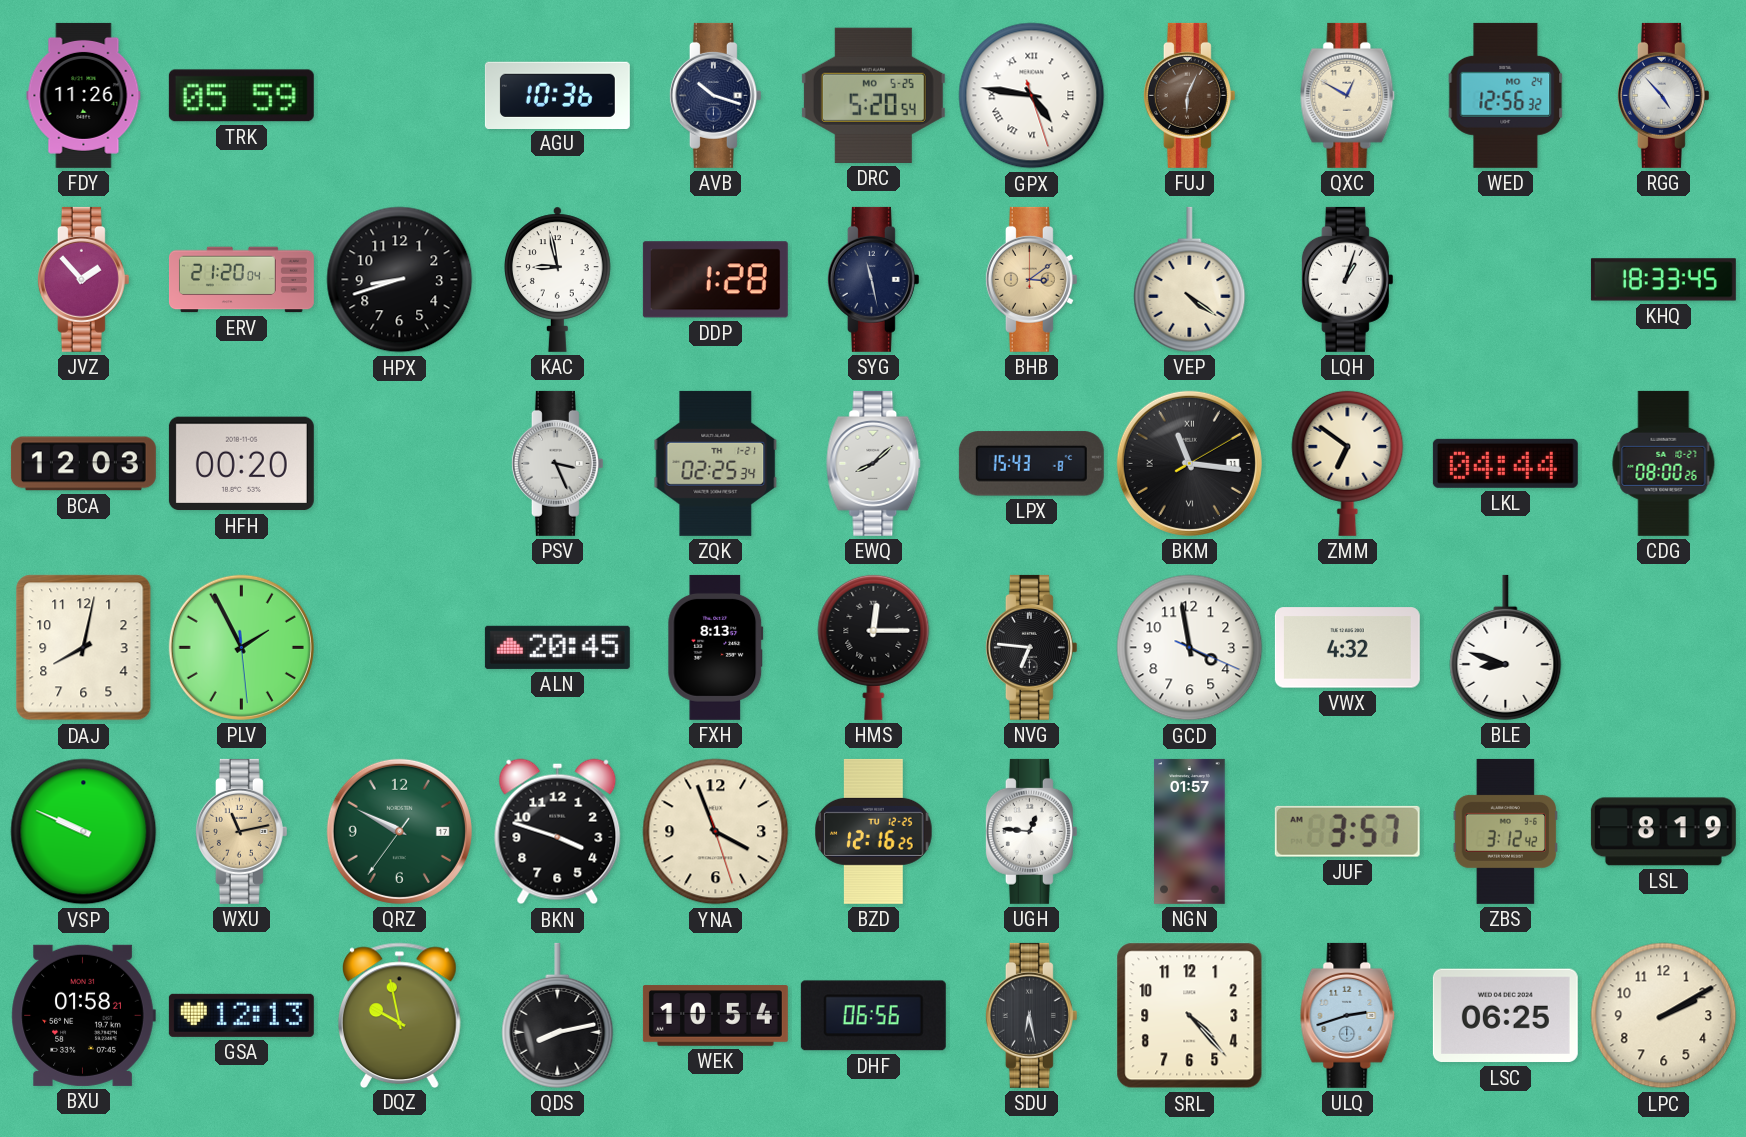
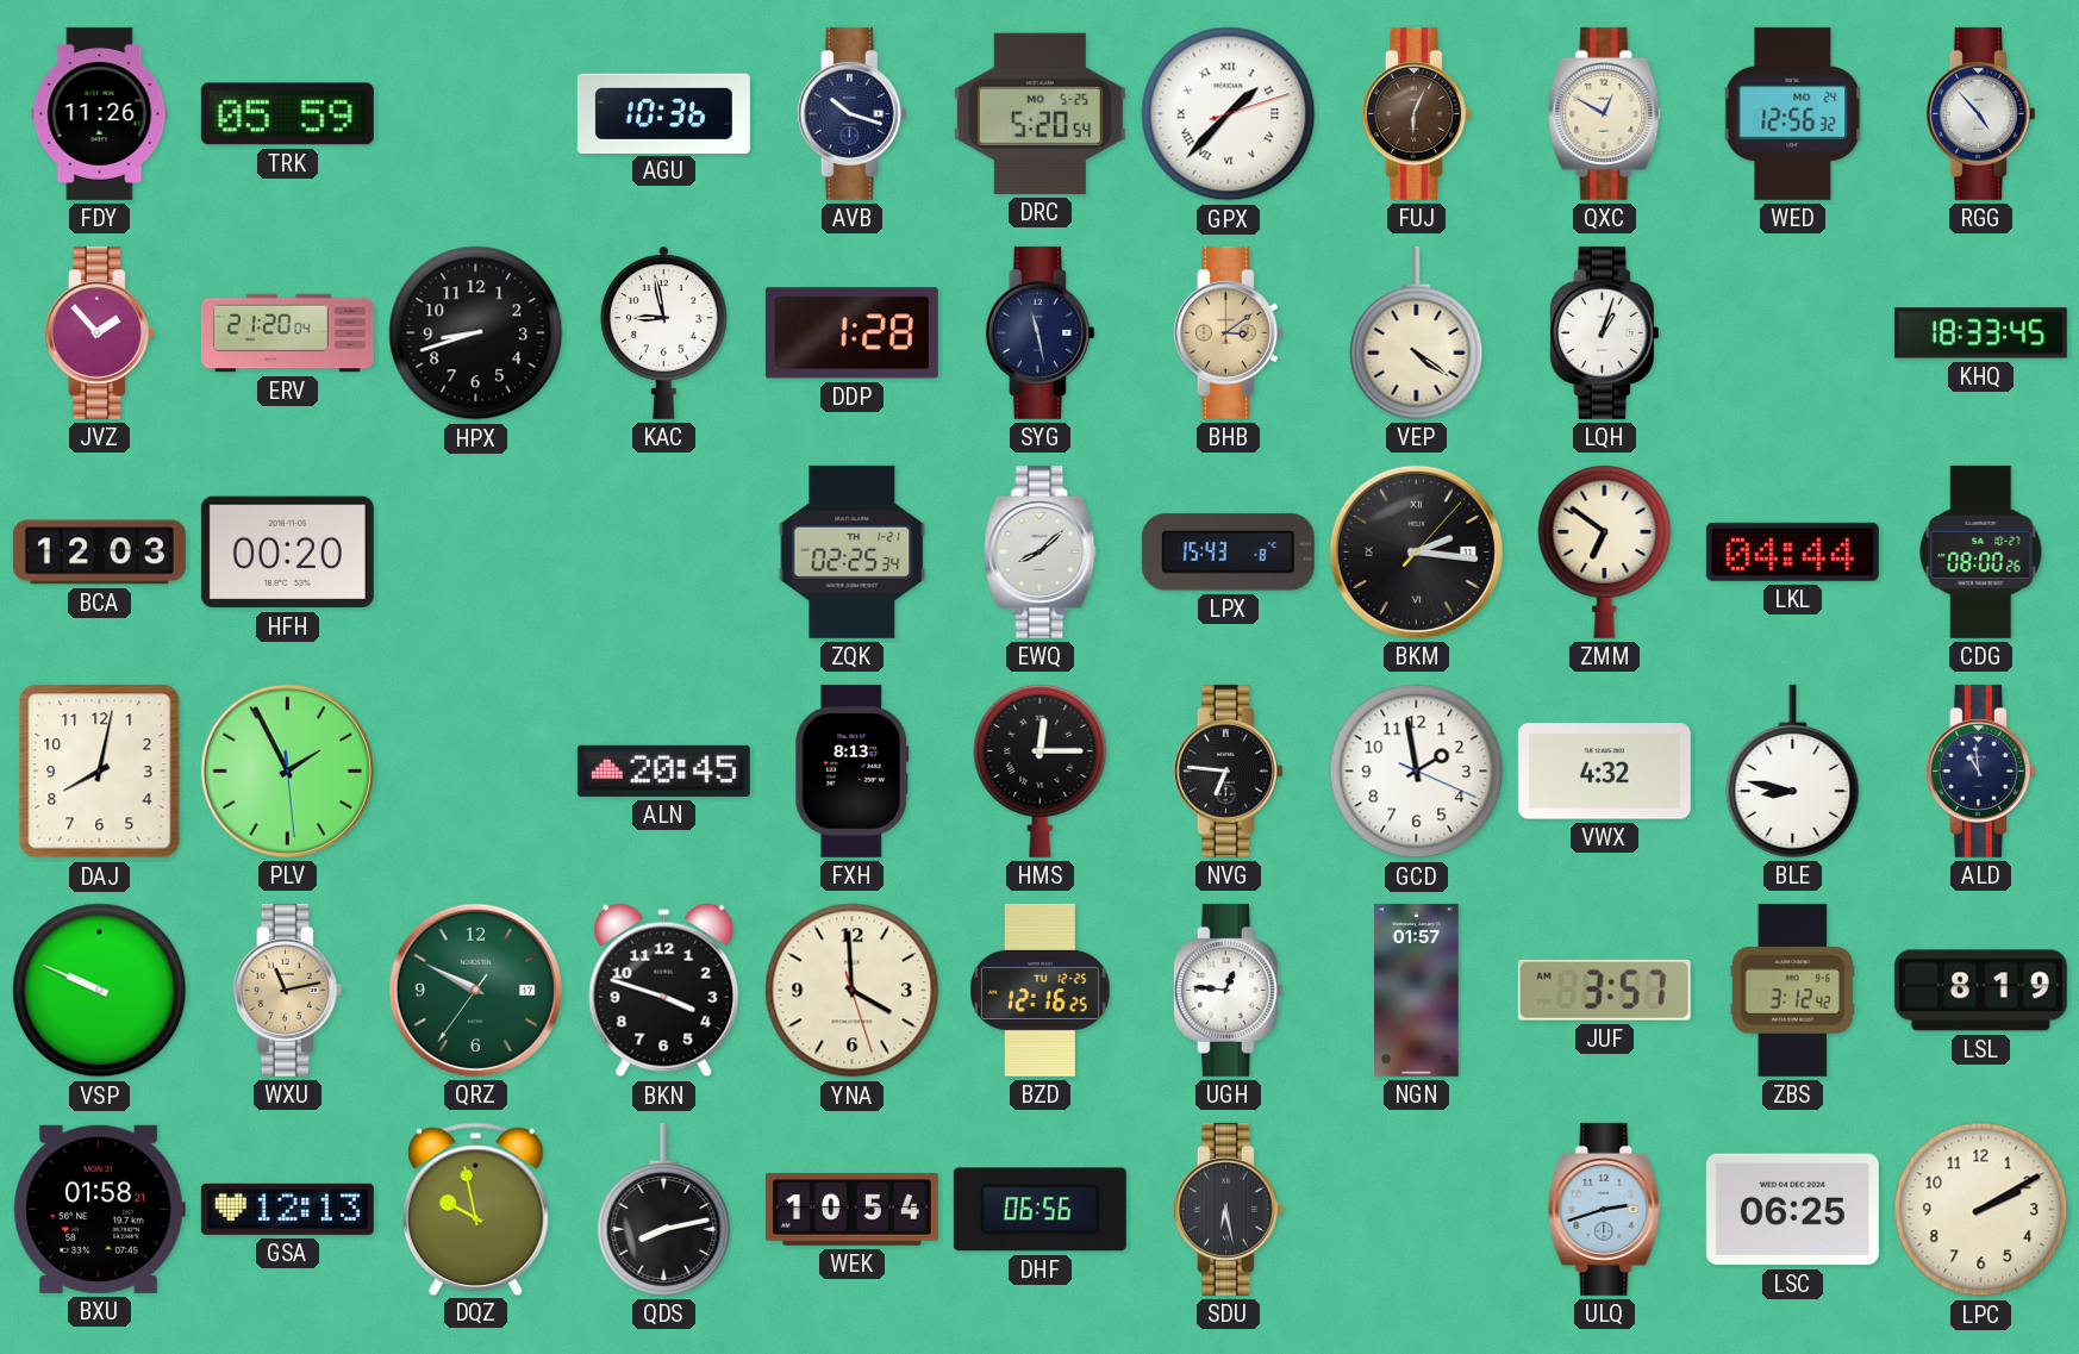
GPX: 4:46 -> 1:37
PSV: 3:26 -> none
BKM: 11:16 -> 2:16
GCD: 3:58 -> 1:58
BLE: 8:48 -> 8:47
ALD: none -> 10:59
YNA: 3:56 -> 3:59
SRL: 4:23 -> none
